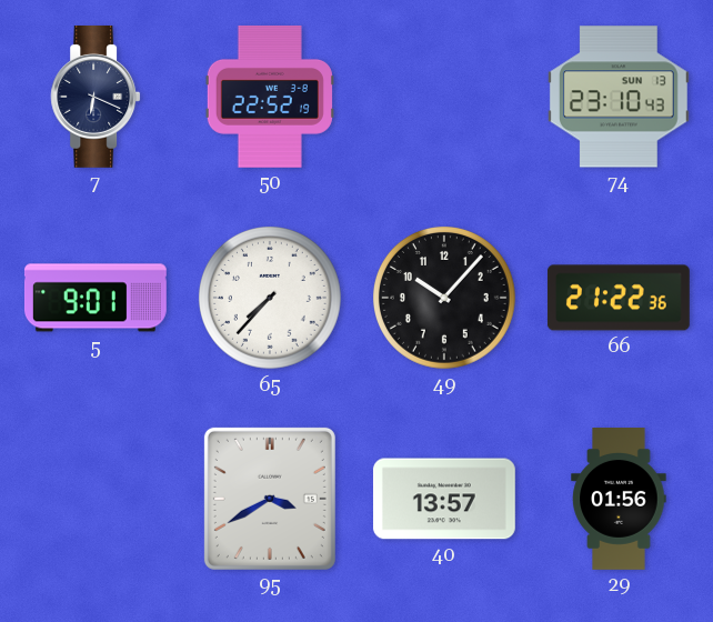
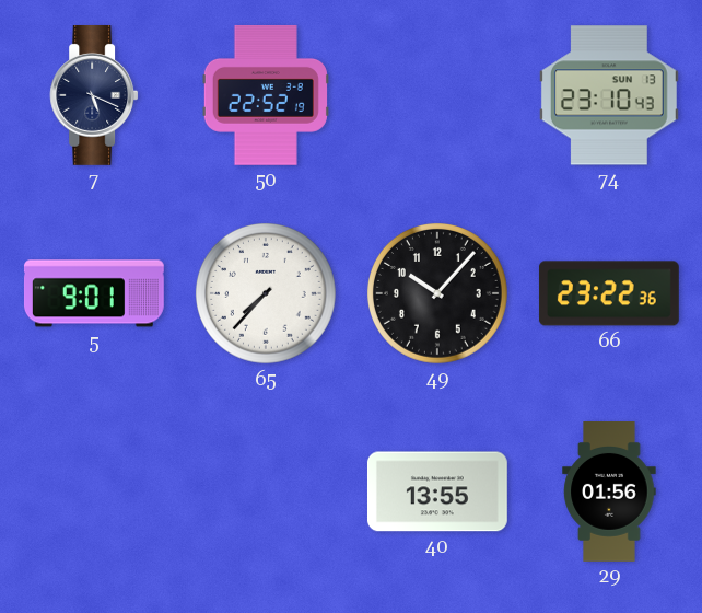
7: 6:19 -> 5:19
66: 21:22 -> 23:22
95: 3:40 -> none
40: 13:57 -> 13:55
